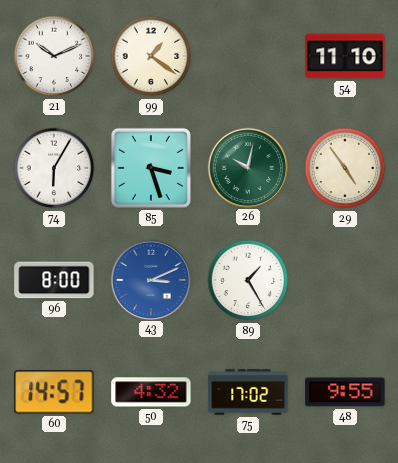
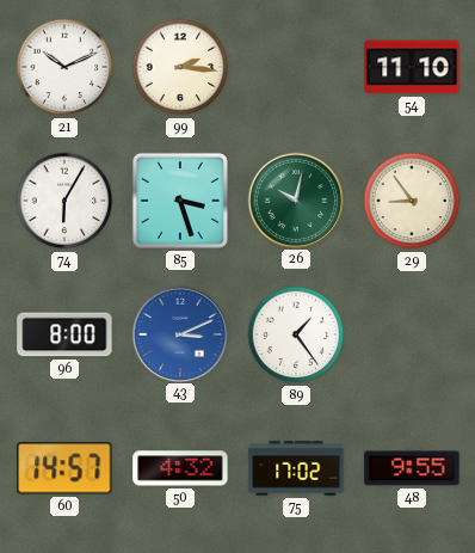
99: 1:21 -> 2:16
29: 4:54 -> 8:54
89: 1:25 -> 1:24
